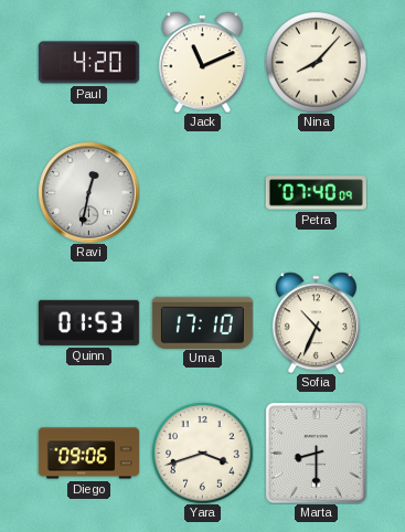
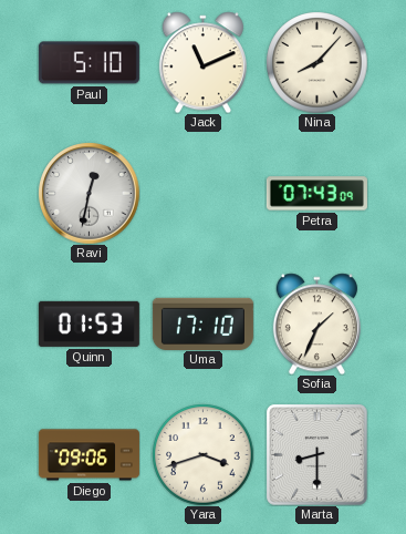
Paul: 4:20 -> 5:10
Petra: 07:40 -> 07:43
Sofia: 10:34 -> 1:34
